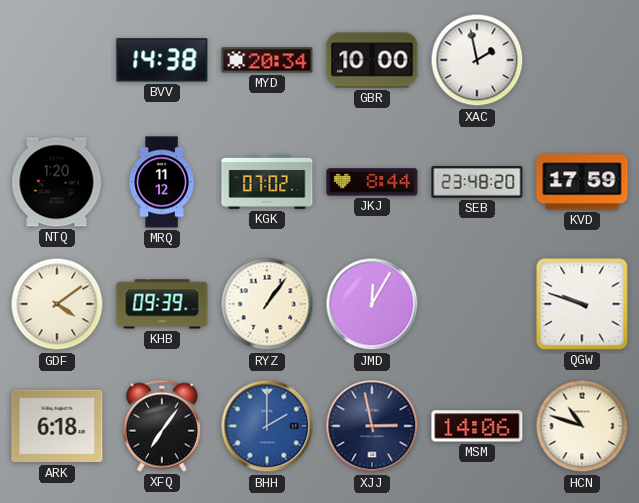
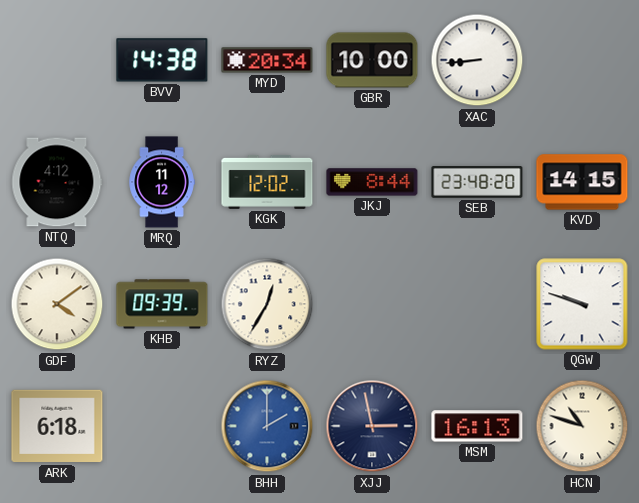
XAC: 1:58 -> 8:44
NTQ: 1:20 -> 4:12
KGK: 07:02 -> 12:02
KVD: 17:59 -> 14:15
RYZ: 1:06 -> 12:35
JMD: 12:05 -> none
XFQ: 7:06 -> none
MSM: 14:06 -> 16:13
